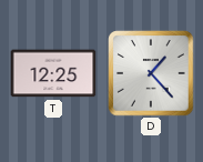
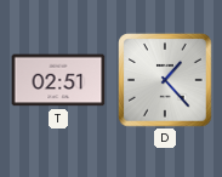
T: 12:25 -> 02:51
